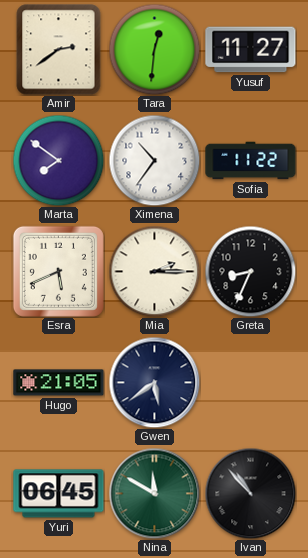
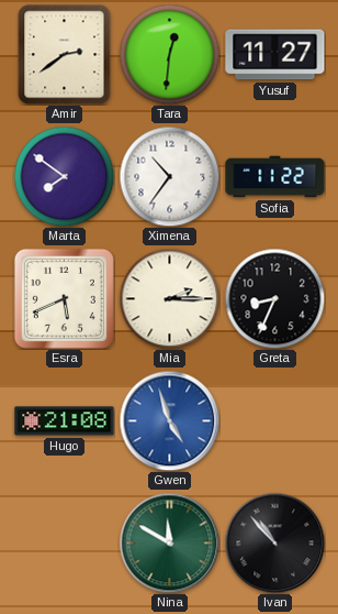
Hugo: 21:05 -> 21:08
Gwen: 5:39 -> 4:57
Gwen dial: navy -> blue
Yuri: 06:45 -> none
